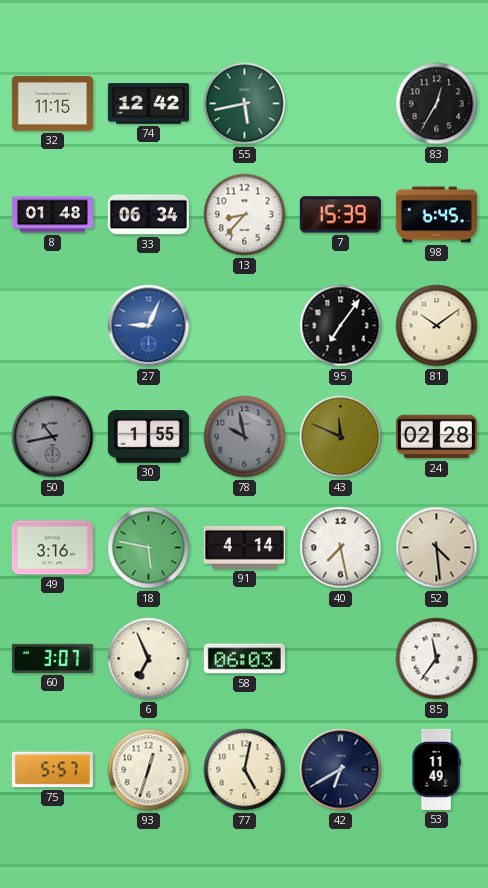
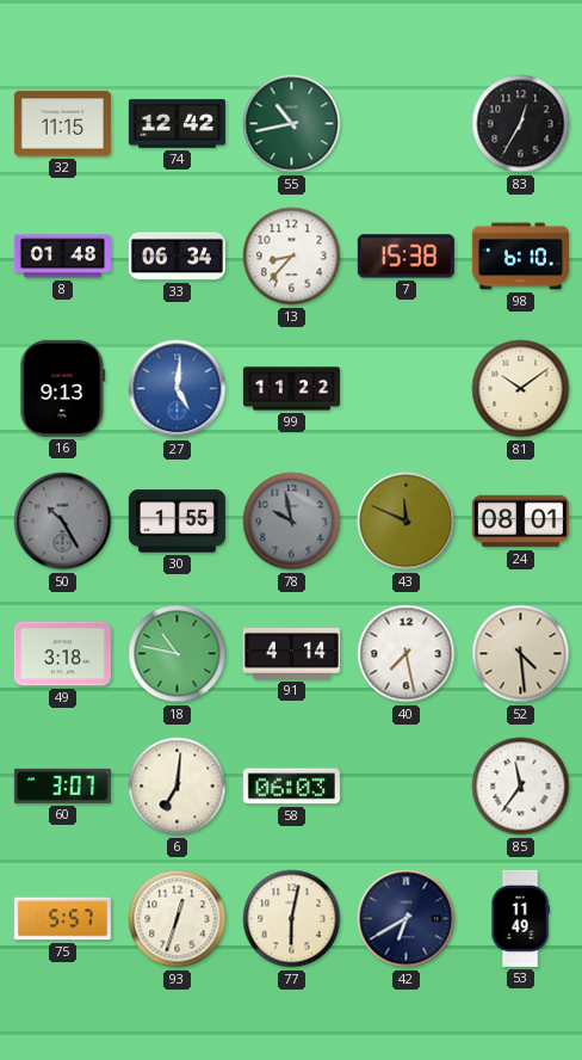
55: 5:43 -> 10:43
7: 15:39 -> 15:38
98: 6:45 -> 6:10
16: none -> 9:13
27: 9:04 -> 5:01
99: none -> 11:22
95: 7:06 -> none
50: 10:43 -> 10:25
24: 02:28 -> 08:01
49: 3:16 -> 3:18
18: 5:47 -> 10:47
6: 6:56 -> 7:01
77: 5:02 -> 6:02
